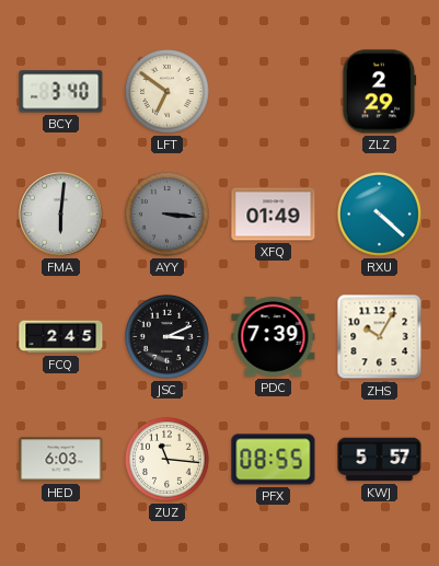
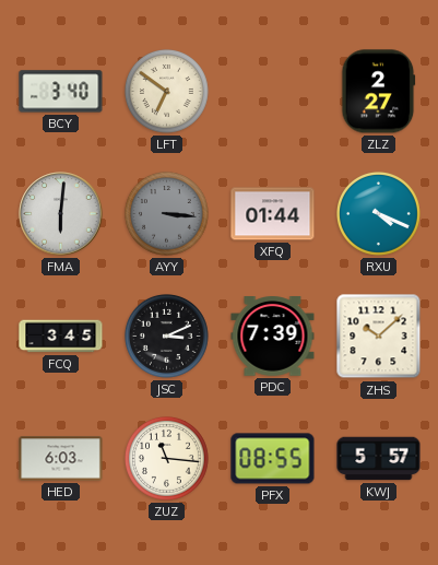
ZLZ: 2:29 -> 2:27
XFQ: 01:49 -> 01:44
RXU: 4:22 -> 4:19
FCQ: 2:45 -> 3:45
ZHS: 10:05 -> 10:08
